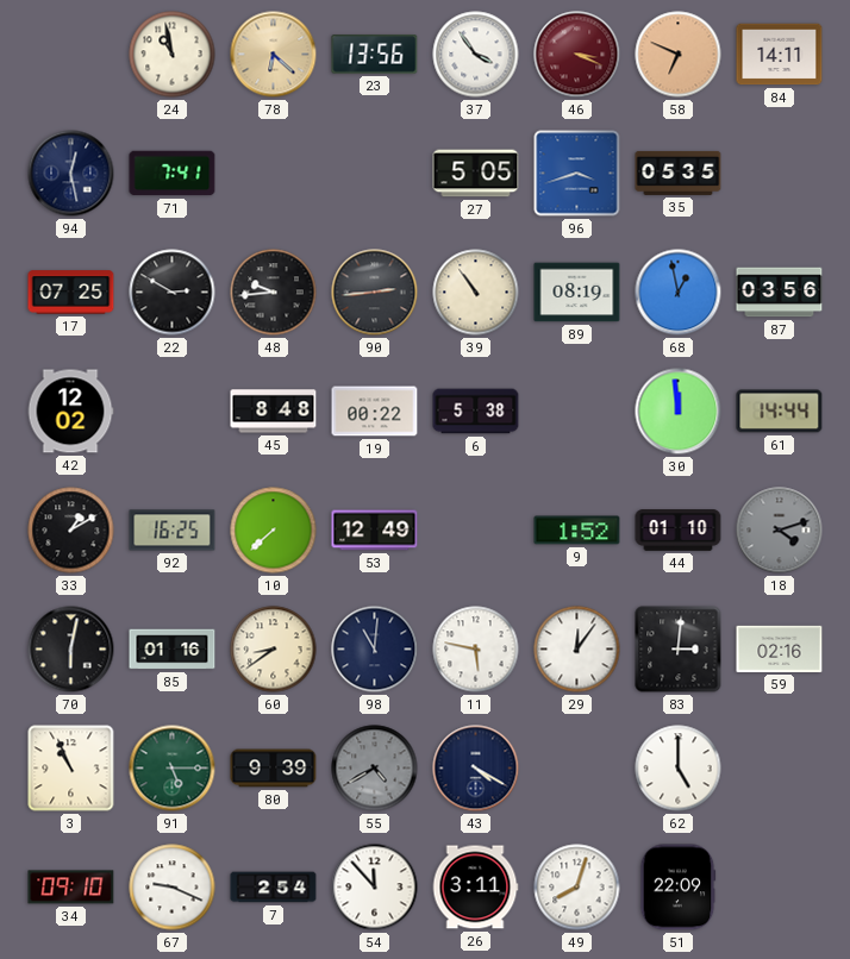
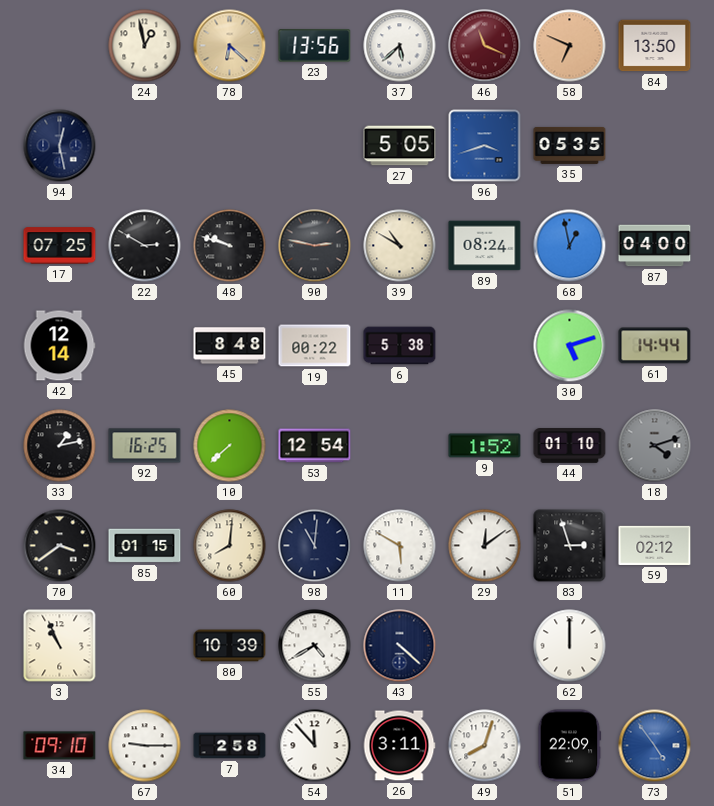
24: 10:58 -> 12:58
37: 3:54 -> 5:38
46: 3:19 -> 11:19
84: 14:11 -> 13:50
71: 7:41 -> none
48: 9:44 -> 9:48
90: 2:44 -> 2:47
39: 10:54 -> 10:50
89: 08:19 -> 08:24
87: 03:56 -> 04:00
42: 12:02 -> 12:14
30: 11:59 -> 5:12
33: 1:10 -> 1:13
53: 12:49 -> 12:54
70: 6:02 -> 3:39
85: 01:16 -> 01:15
60: 8:39 -> 8:01
11: 5:47 -> 5:50
29: 12:06 -> 12:09
83: 3:01 -> 2:57
59: 02:16 -> 02:12
91: 5:15 -> none
80: 9:39 -> 10:39
55 dial: grey -> white
43: 4:20 -> 4:22
62: 5:00 -> 12:00
67: 9:19 -> 9:15
7: 2:54 -> 2:58
73: none -> 4:54
